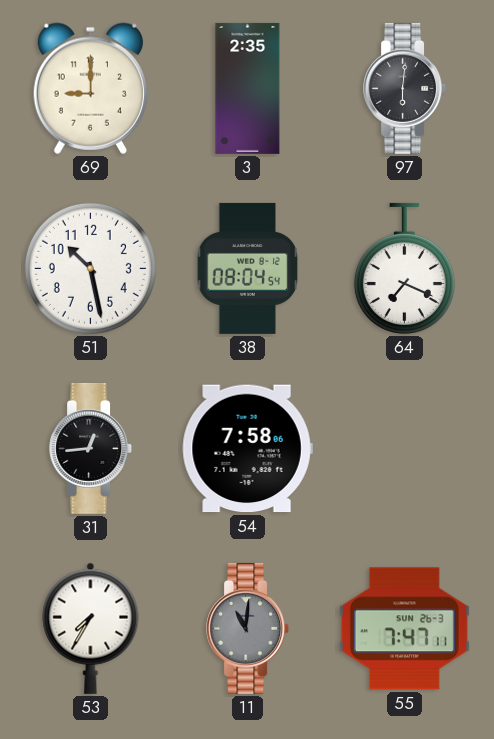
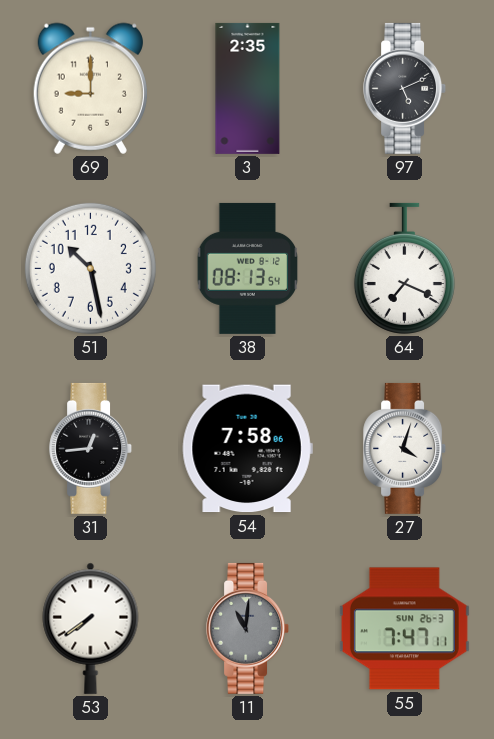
97: 6:01 -> 5:11
38: 08:04 -> 08:13
27: none -> 4:03
53: 7:35 -> 7:39
